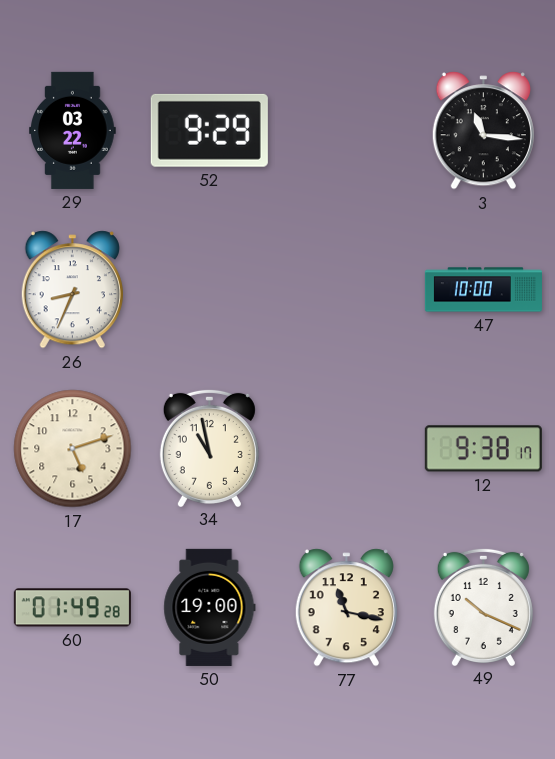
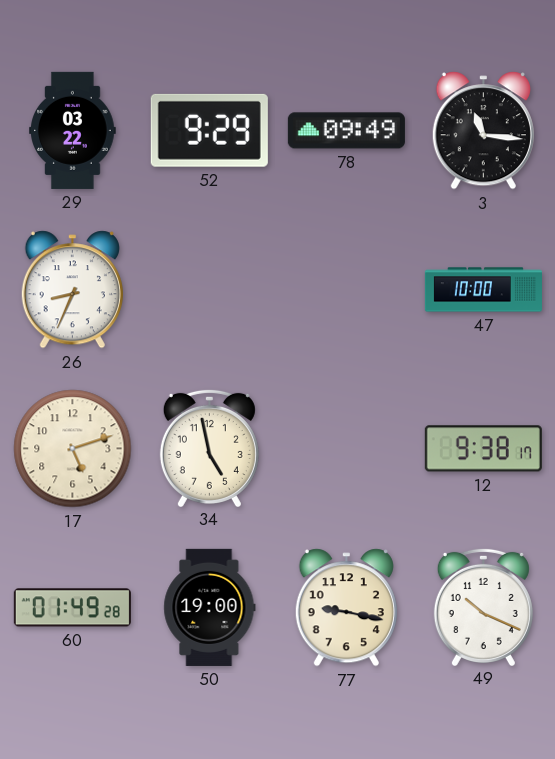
78: none -> 09:49
34: 10:58 -> 4:58
77: 11:17 -> 9:17
